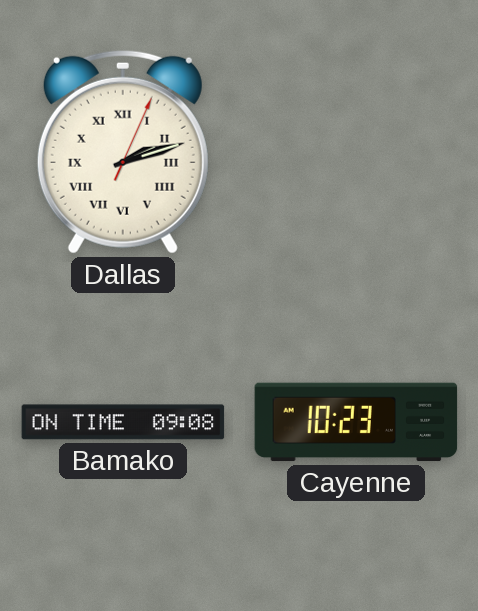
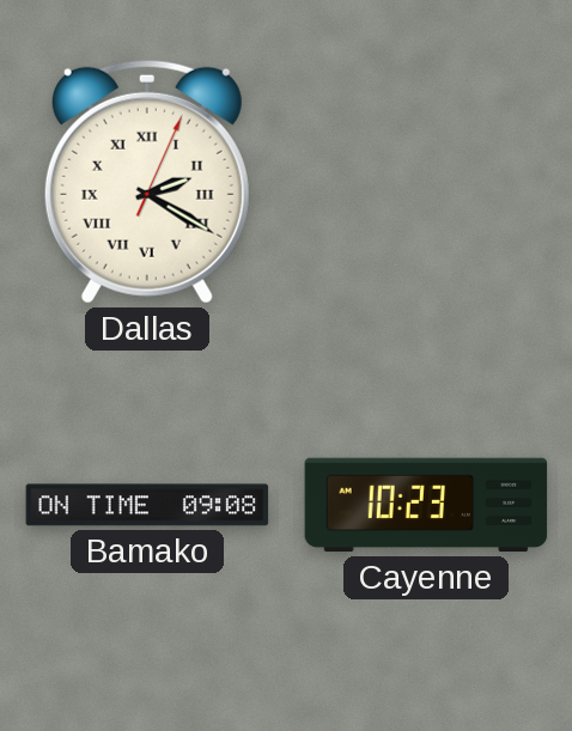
Dallas: 2:12 -> 2:20
